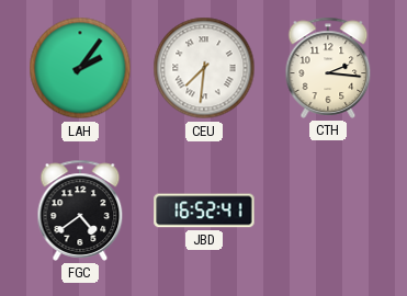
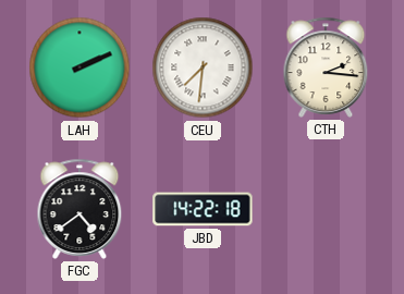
LAH: 2:06 -> 2:11
JBD: 16:52 -> 14:22
